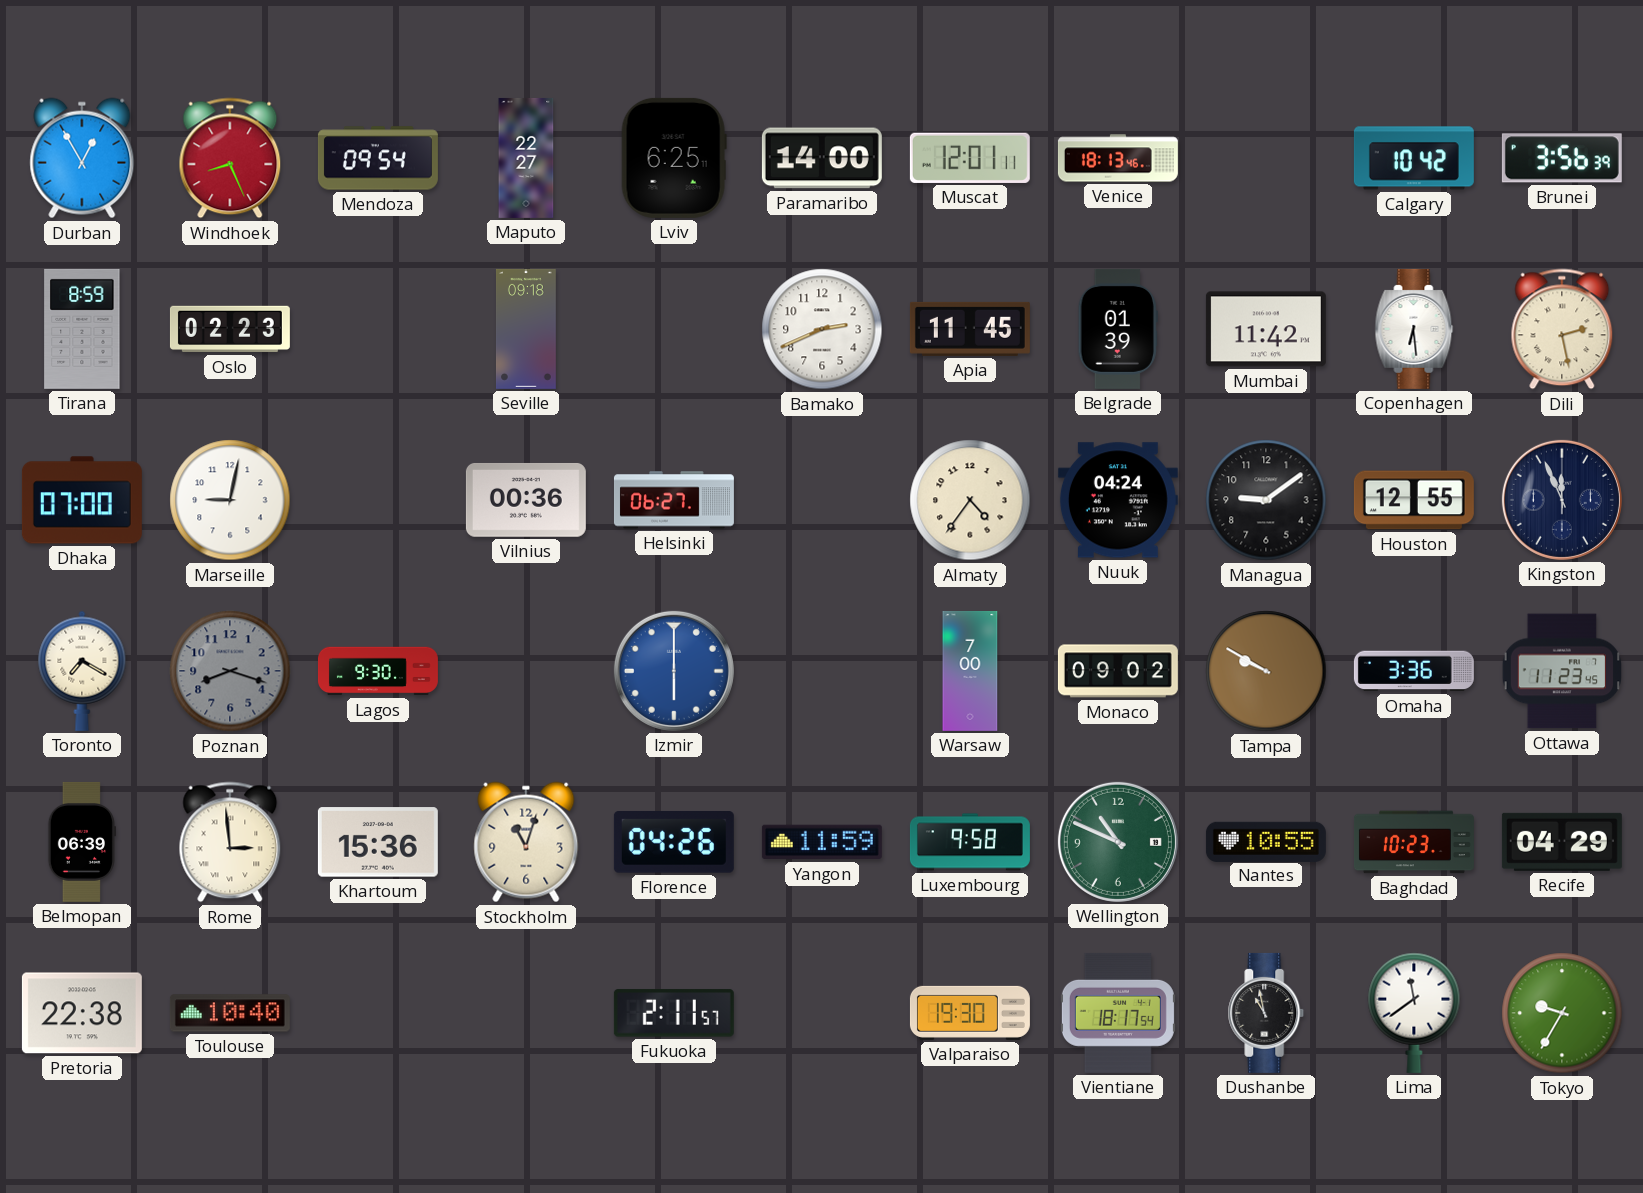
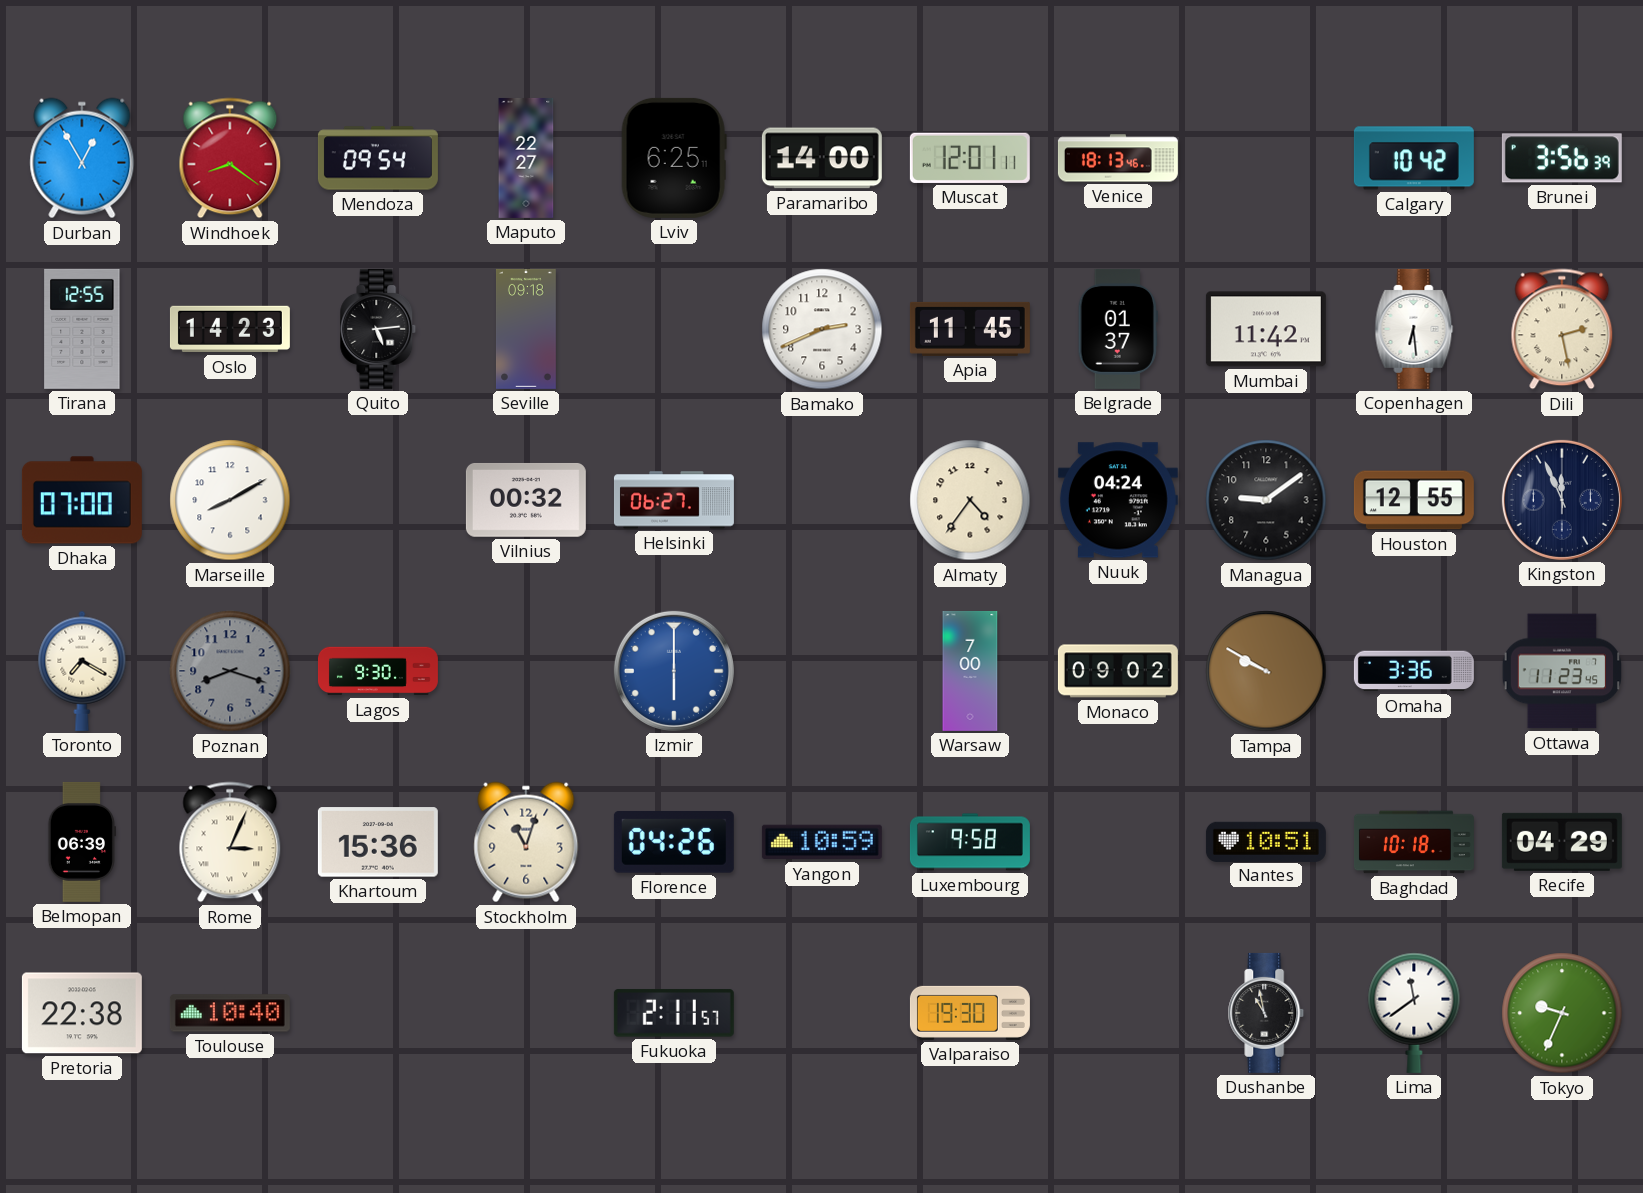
Windhoek: 8:26 -> 8:21
Tirana: 8:59 -> 12:55
Oslo: 02:23 -> 14:23
Quito: none -> 5:14
Belgrade: 01:39 -> 01:37
Marseille: 9:02 -> 8:10
Vilnius: 00:36 -> 00:32
Rome: 2:59 -> 3:04
Yangon: 11:59 -> 10:59
Wellington: 10:49 -> none
Nantes: 10:55 -> 10:51
Baghdad: 10:23 -> 10:18
Vientiane: 18:17 -> none
Tokyo: 9:35 -> 9:34
